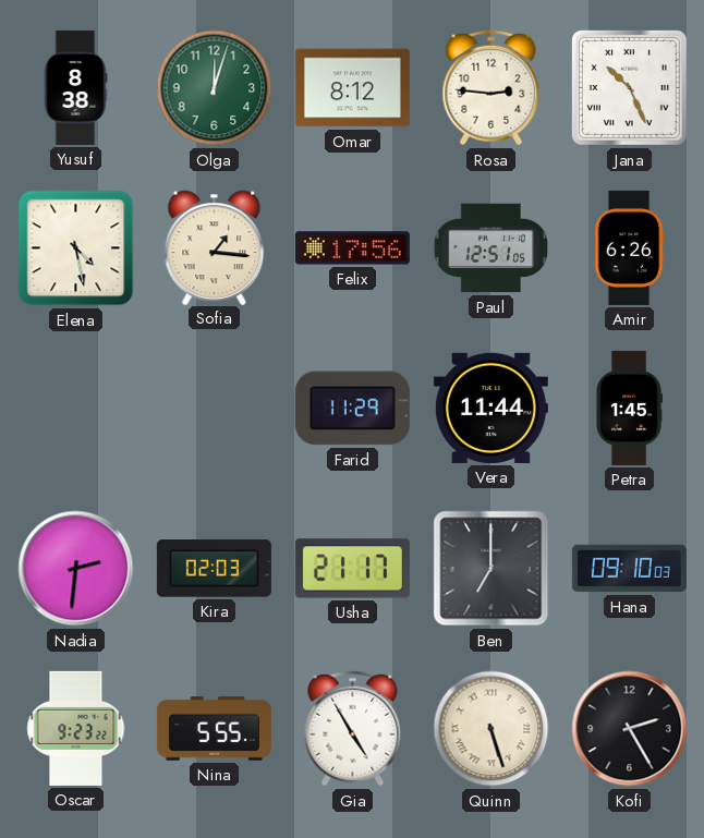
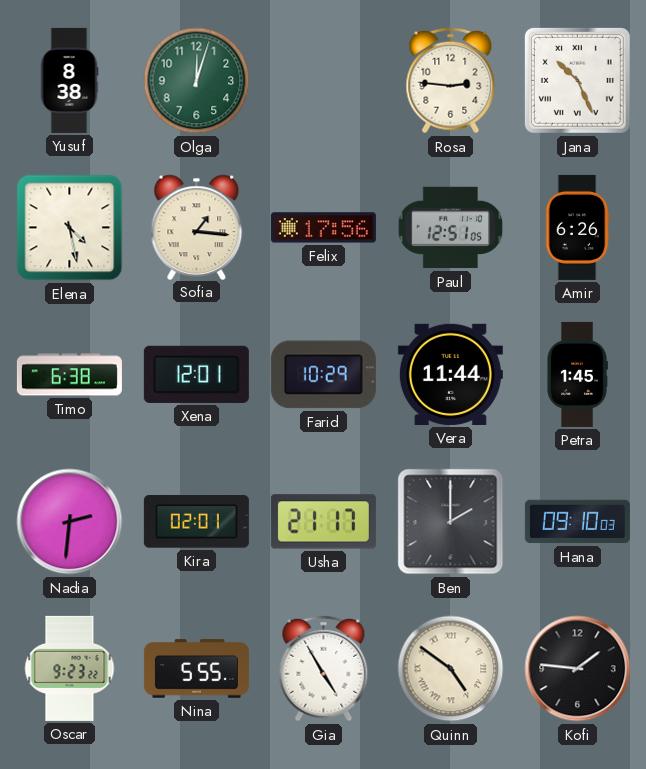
Omar: 8:12 -> none
Timo: none -> 6:38
Xena: none -> 12:01
Farid: 11:29 -> 10:29
Kira: 02:03 -> 02:01
Ben: 7:00 -> 2:00
Quinn: 5:27 -> 4:51
Kofi: 2:25 -> 1:46
